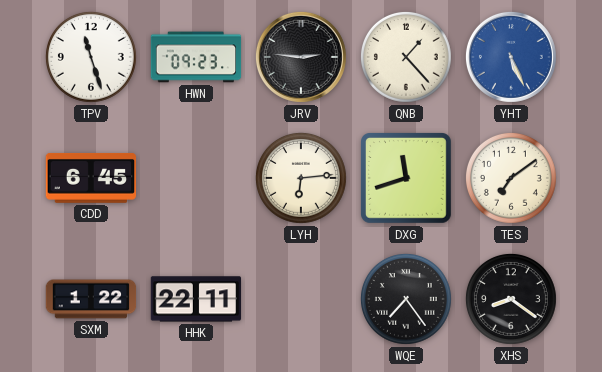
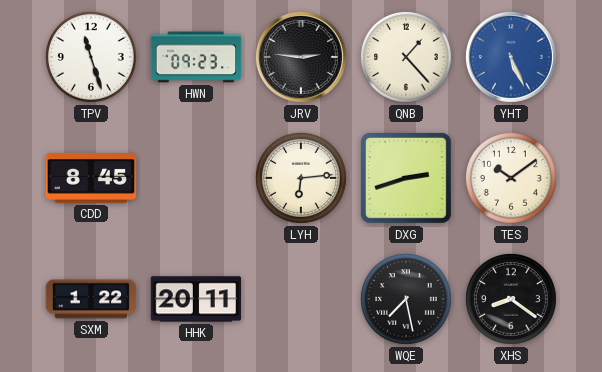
CDD: 6:45 -> 8:45
DXG: 11:42 -> 2:42
TES: 7:09 -> 10:09
HHK: 22:11 -> 20:11
WQE: 7:24 -> 7:28
